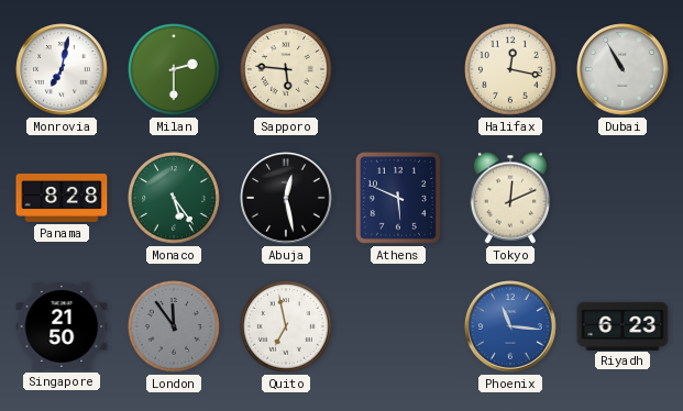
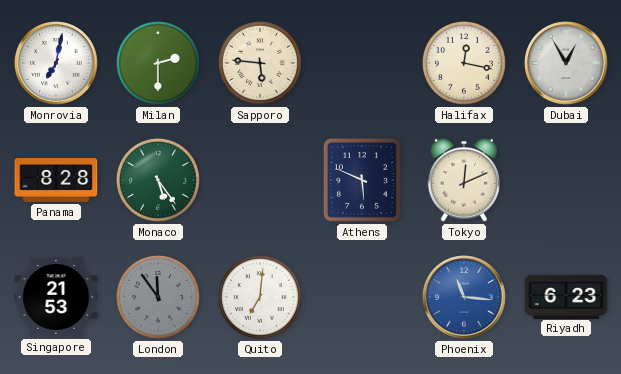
Dubai: 10:55 -> 12:55
Abuja: 12:28 -> none
Singapore: 21:50 -> 21:53
Quito: 6:58 -> 7:01
